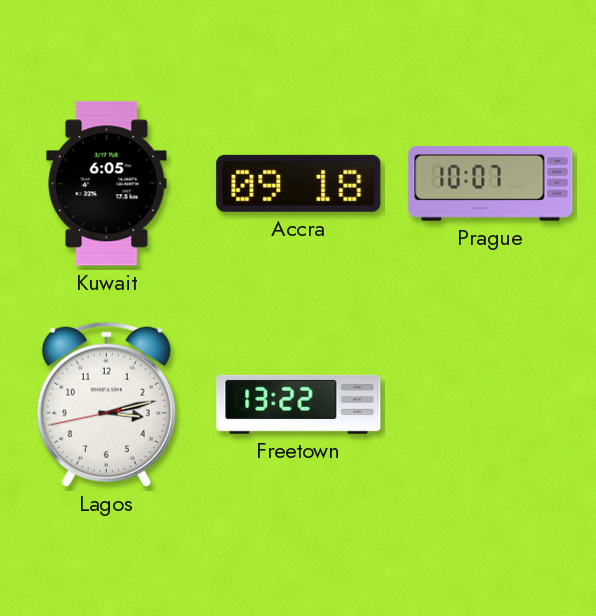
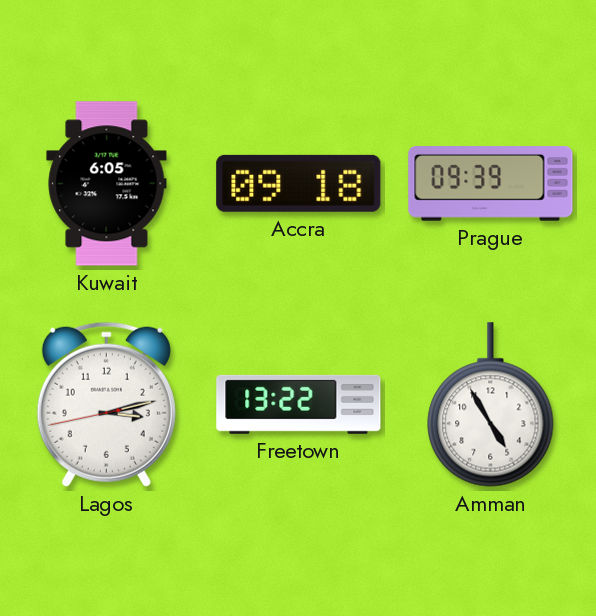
Prague: 10:07 -> 09:39
Amman: none -> 4:55
